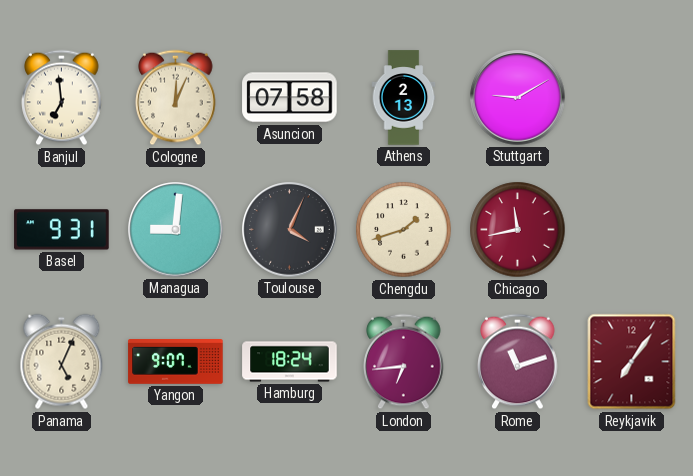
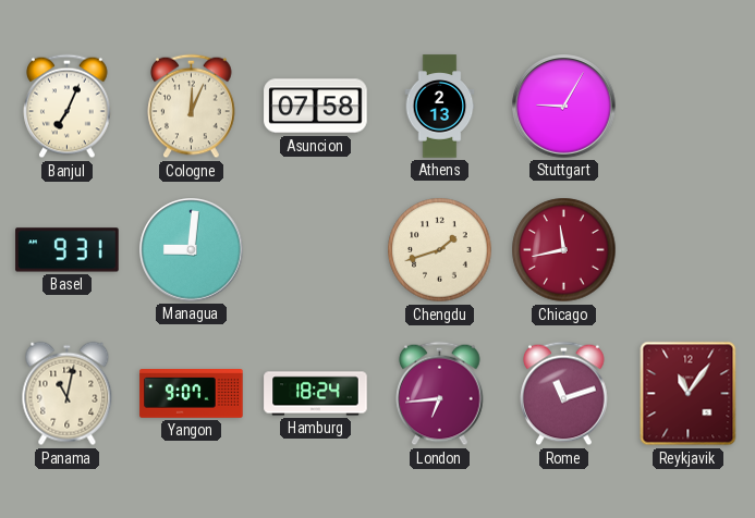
Banjul: 6:59 -> 7:04
Stuttgart: 9:10 -> 9:05
Toulouse: 4:04 -> none
Panama: 5:04 -> 11:02
Reykjavik: 7:06 -> 11:06
